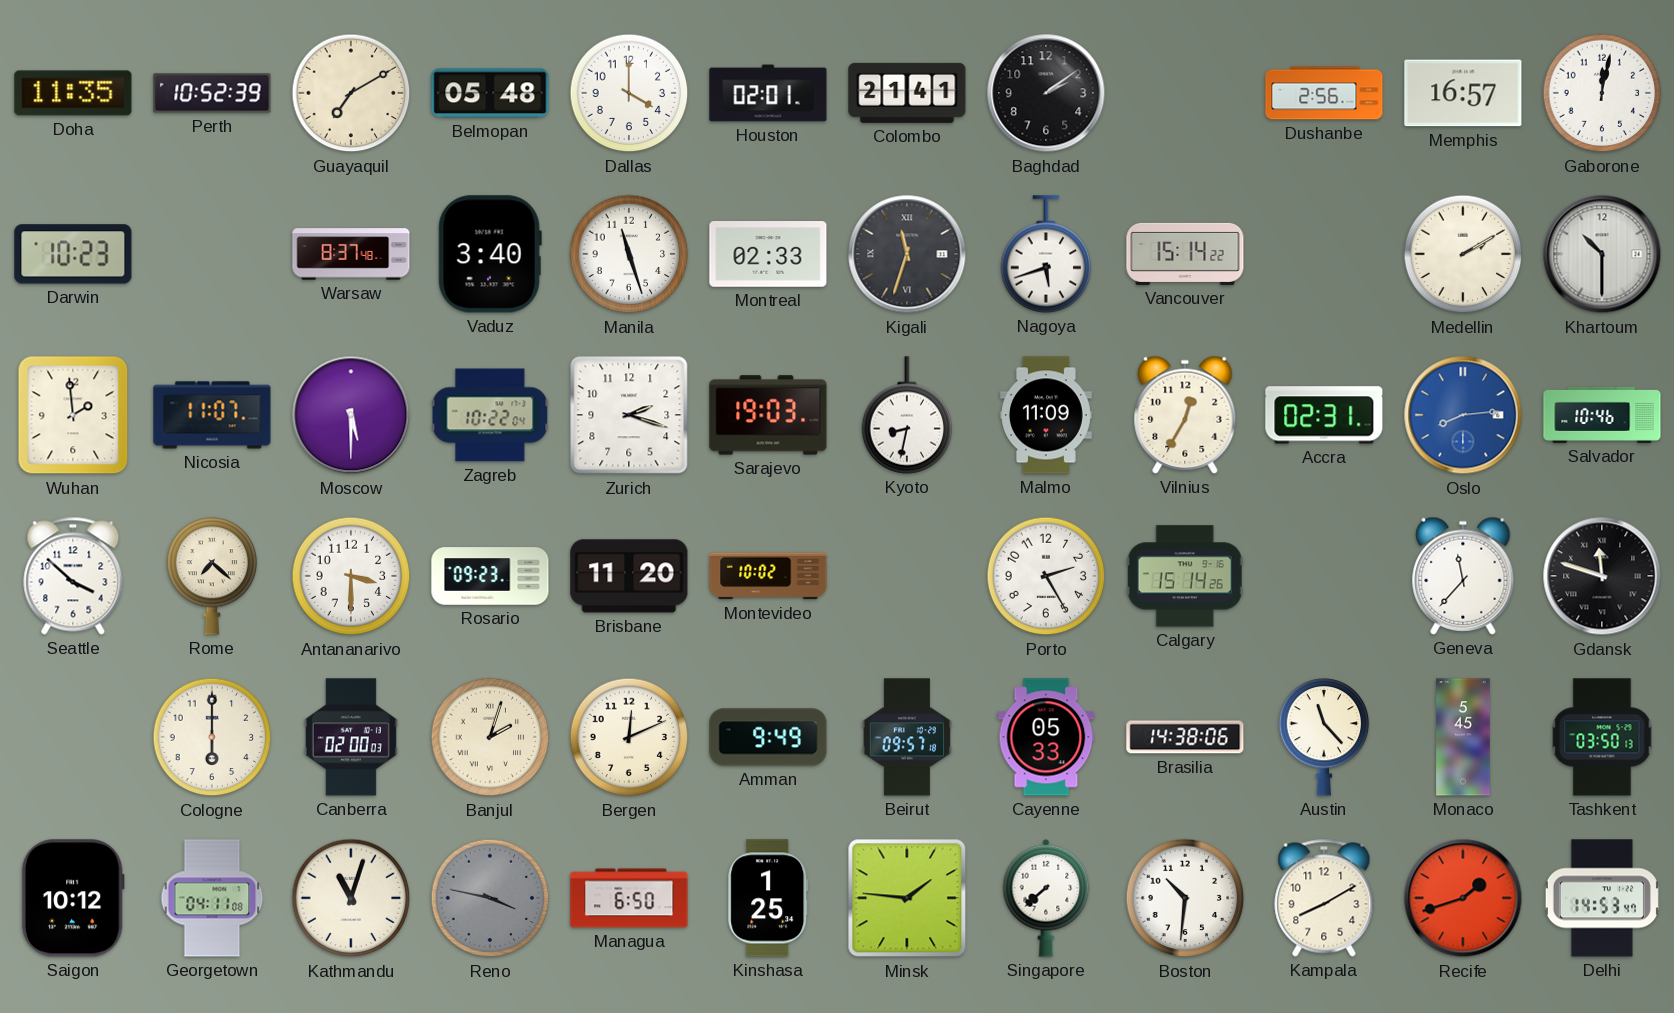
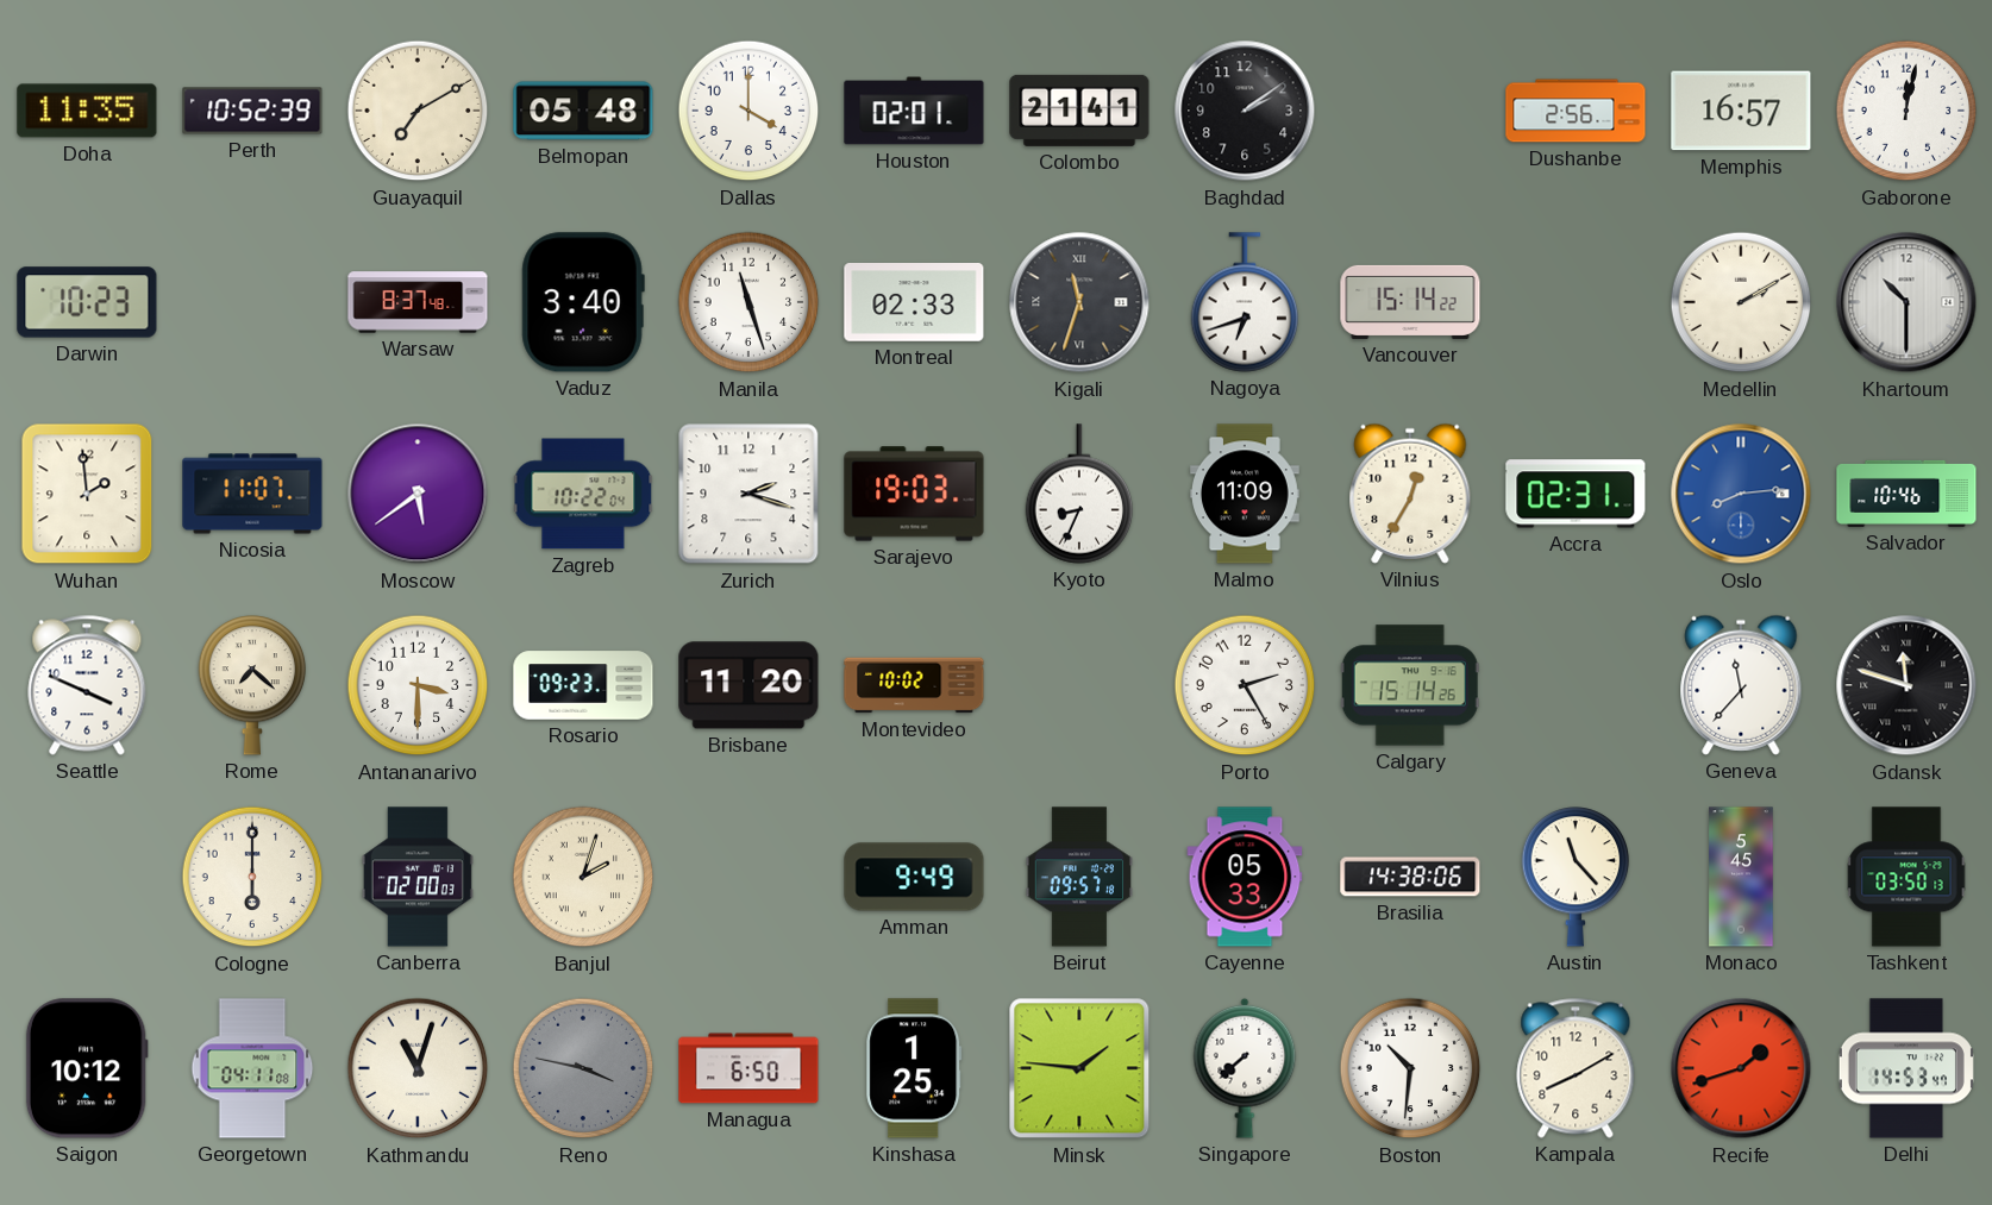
Nagoya: 5:42 -> 6:42
Moscow: 5:30 -> 5:39
Kyoto: 8:32 -> 8:34
Seattle: 3:52 -> 3:49
Bergen: 12:11 -> none
